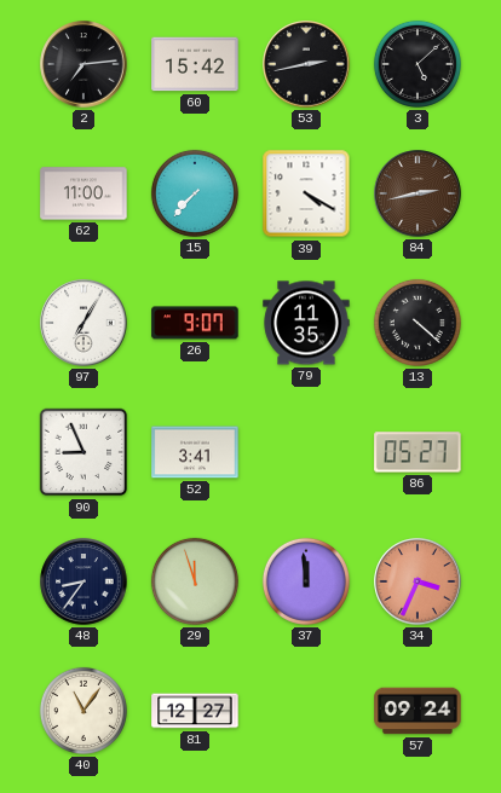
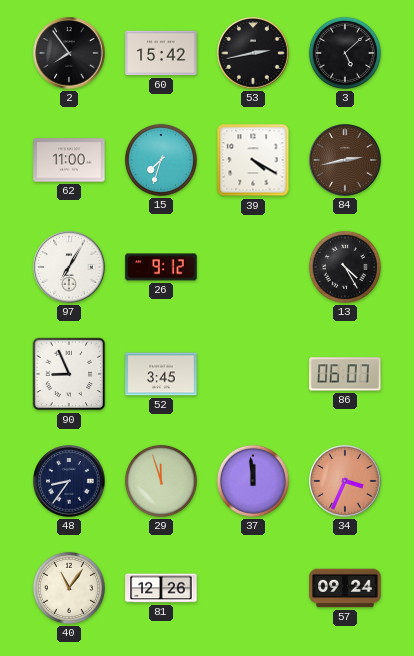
2: 7:14 -> 7:54
15: 7:37 -> 7:33
26: 9:07 -> 9:12
79: 11:35 -> none
13: 4:22 -> 4:25
52: 3:41 -> 3:45
86: 05:27 -> 06:07
81: 12:27 -> 12:26
